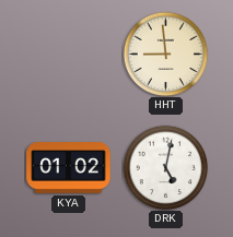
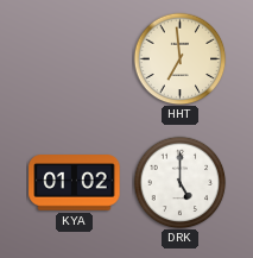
HHT: 8:59 -> 6:59
DRK: 5:02 -> 5:00
